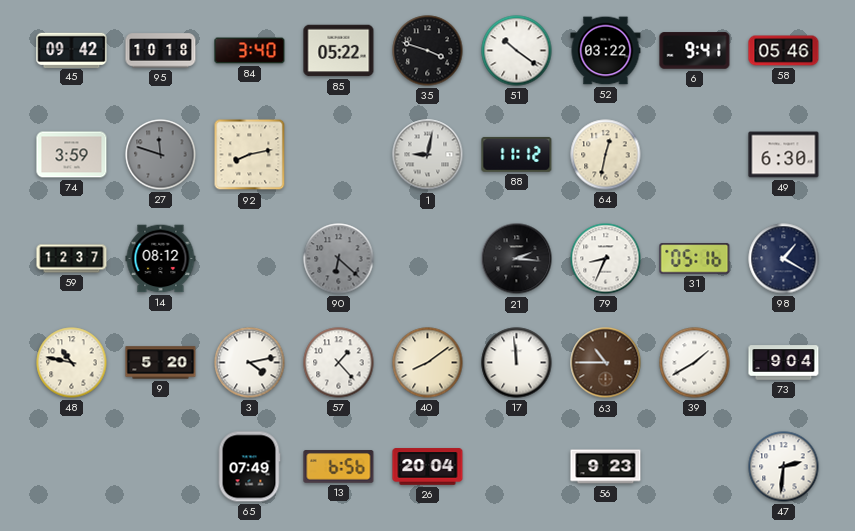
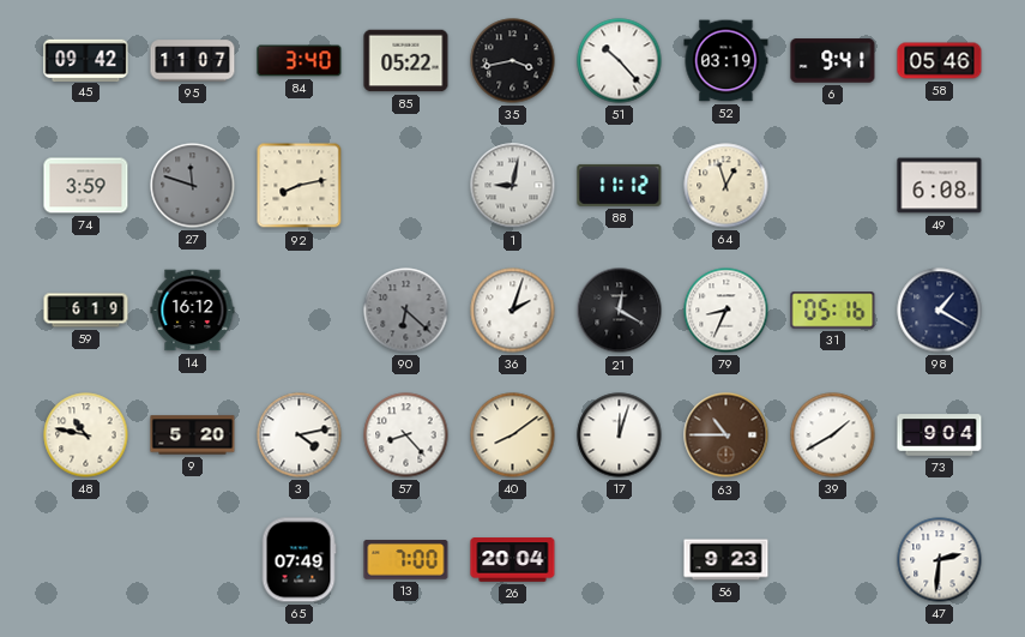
95: 10:18 -> 11:07
35: 3:48 -> 3:43
51: 10:21 -> 10:23
52: 03:22 -> 03:19
64: 12:32 -> 12:57
49: 6:30 -> 6:08
59: 12:37 -> 6:19
14: 08:12 -> 16:12
36: none -> 2:03
21: 2:16 -> 12:20
57: 1:23 -> 8:23
17: 11:59 -> 12:03
13: 6:56 -> 7:00
